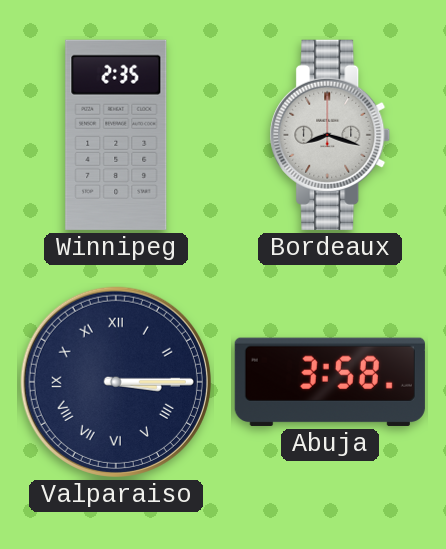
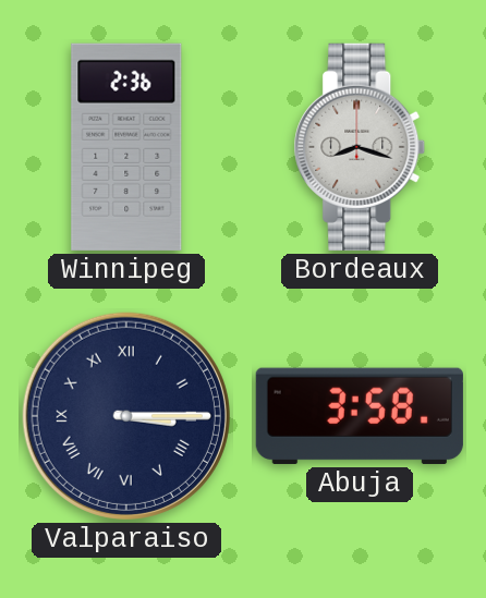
Winnipeg: 2:35 -> 2:36
